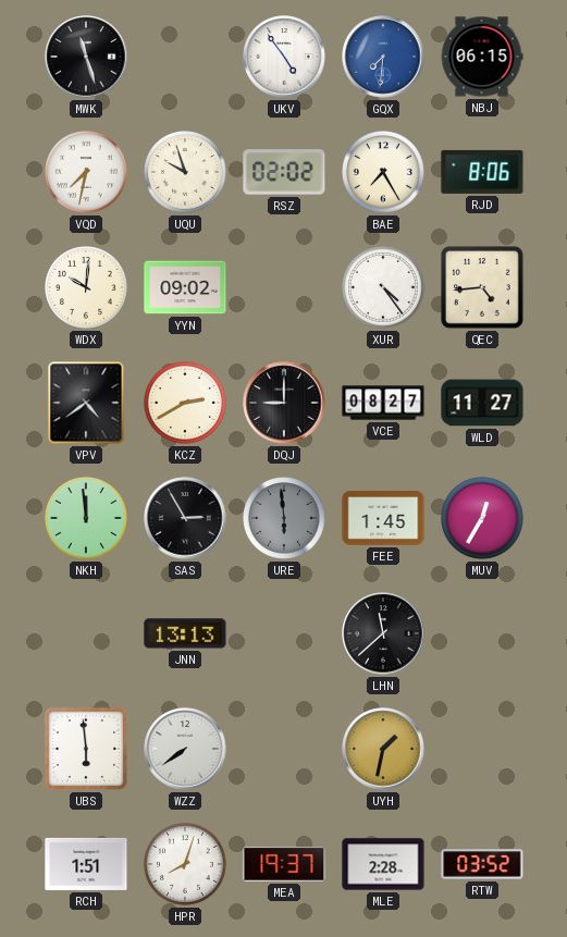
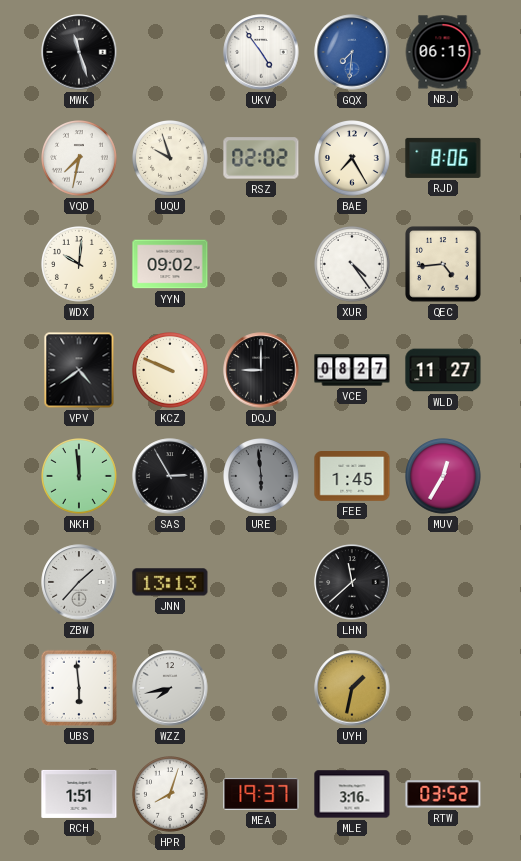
KCZ: 2:40 -> 9:49
ZBW: none -> 1:37
WZZ: 7:39 -> 7:43
MLE: 2:28 -> 3:16
